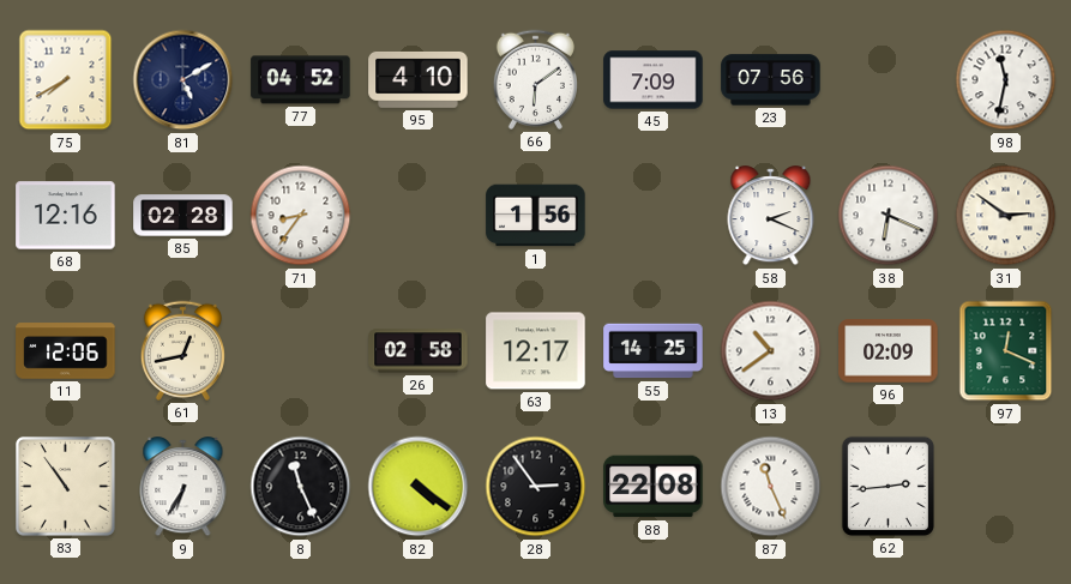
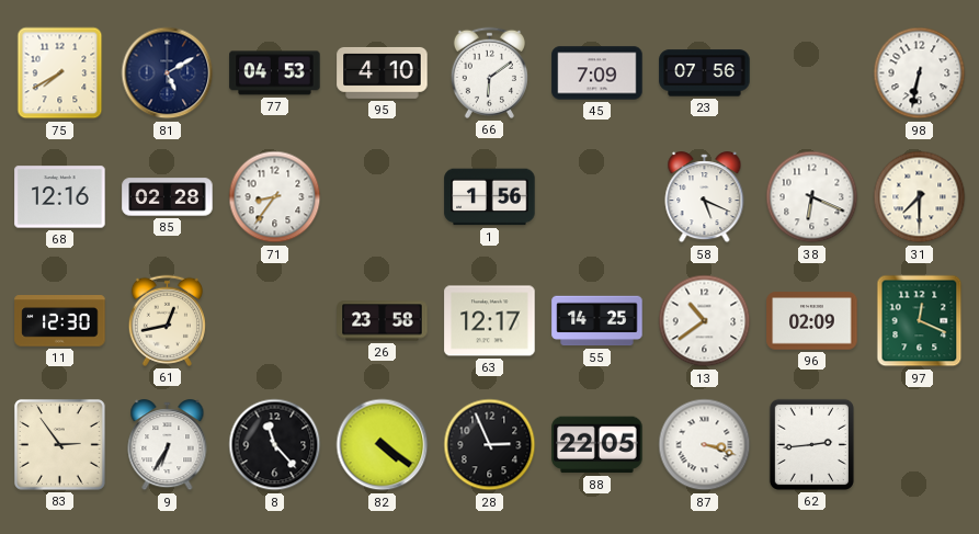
77: 04:52 -> 04:53
98: 11:32 -> 6:32
58: 2:19 -> 5:19
31: 2:51 -> 7:30
11: 12:06 -> 12:30
26: 02:58 -> 23:58
83: 10:54 -> 2:54
8: 11:26 -> 11:23
28: 2:54 -> 2:56
88: 22:08 -> 22:05
87: 11:26 -> 3:18
